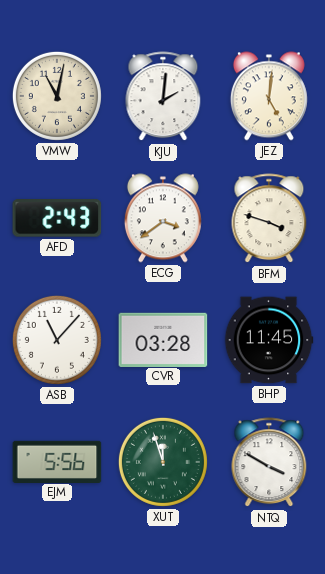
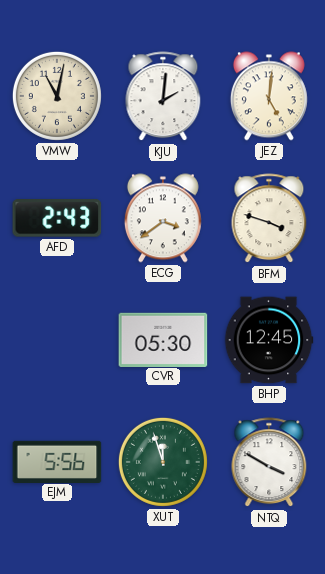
ASB: 11:07 -> none
CVR: 03:28 -> 05:30
BHP: 11:45 -> 12:45
